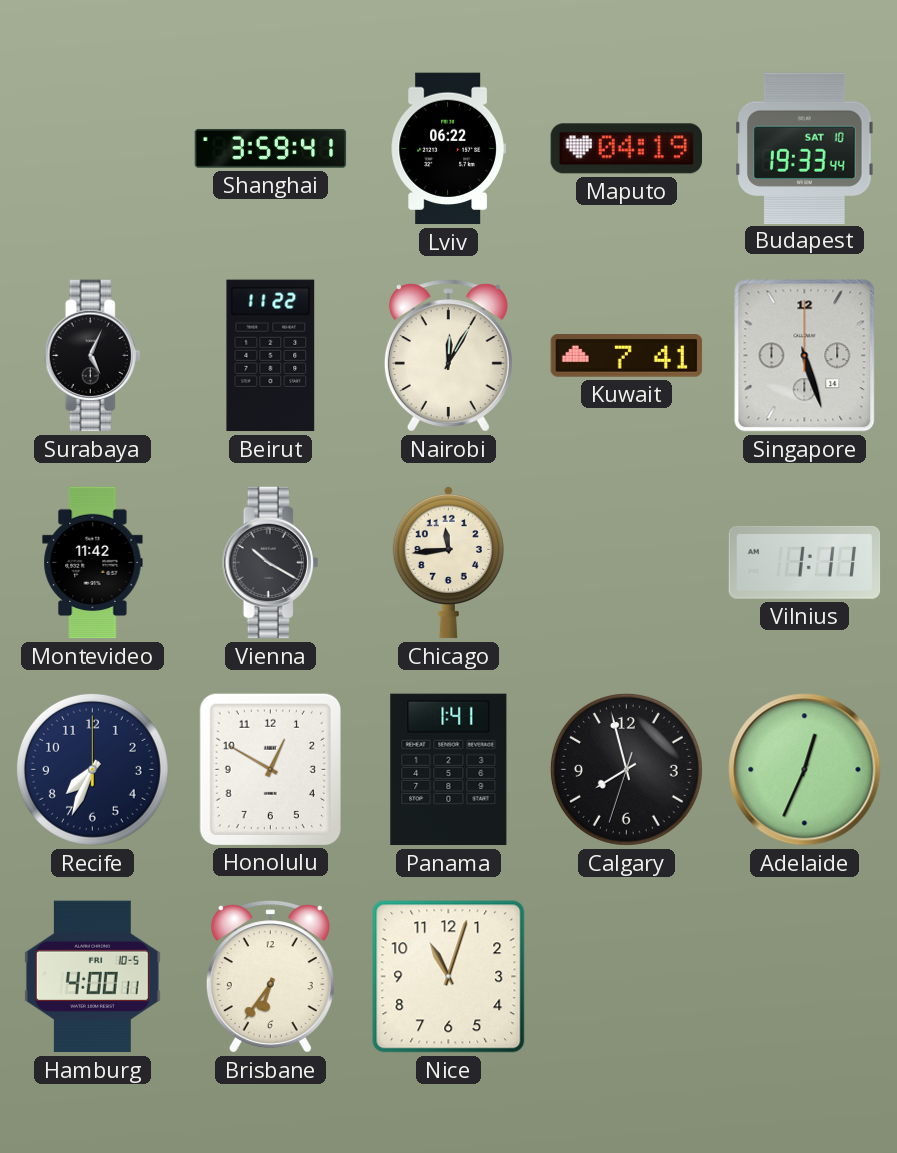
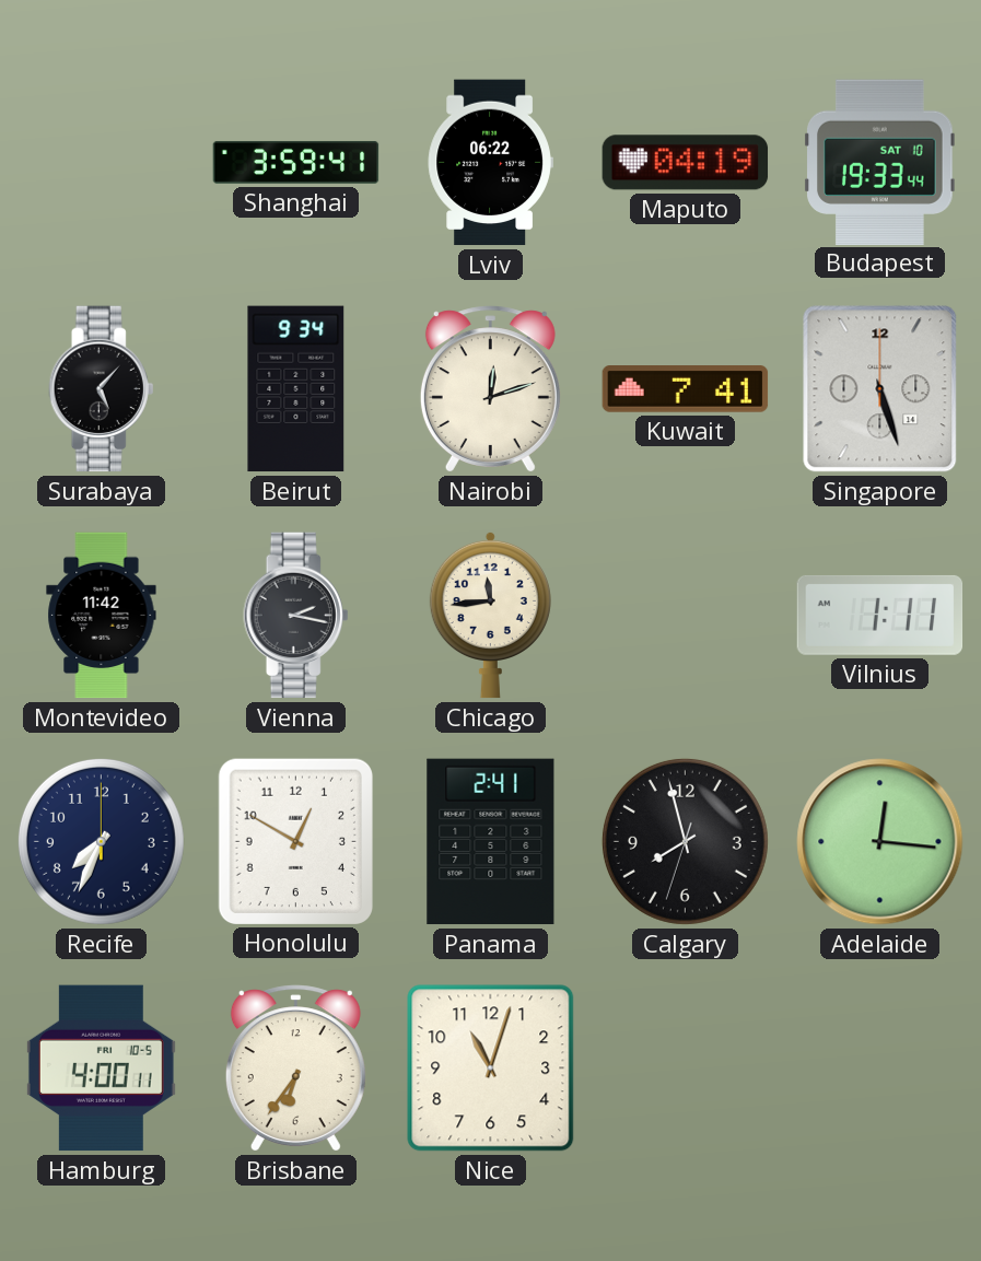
Surabaya: 5:04 -> 5:07
Beirut: 11:22 -> 9:34
Nairobi: 12:05 -> 12:12
Vienna: 10:20 -> 2:17
Panama: 1:41 -> 2:41
Adelaide: 12:34 -> 12:16
